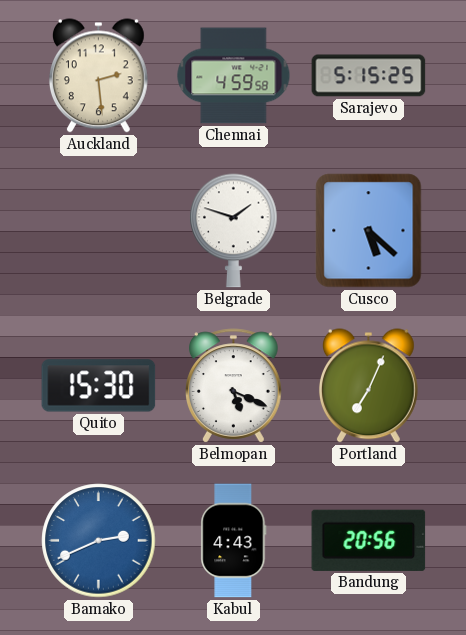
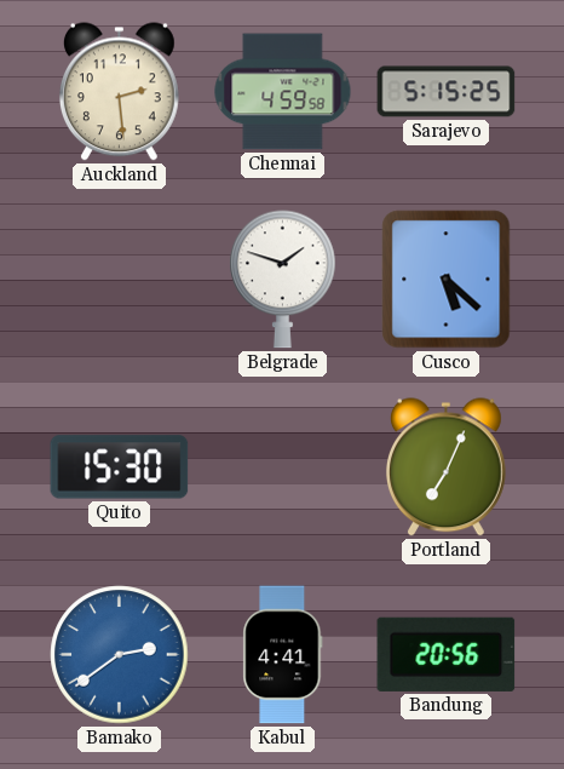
Belmopan: 5:19 -> none
Bamako: 2:41 -> 2:39
Kabul: 4:43 -> 4:41
